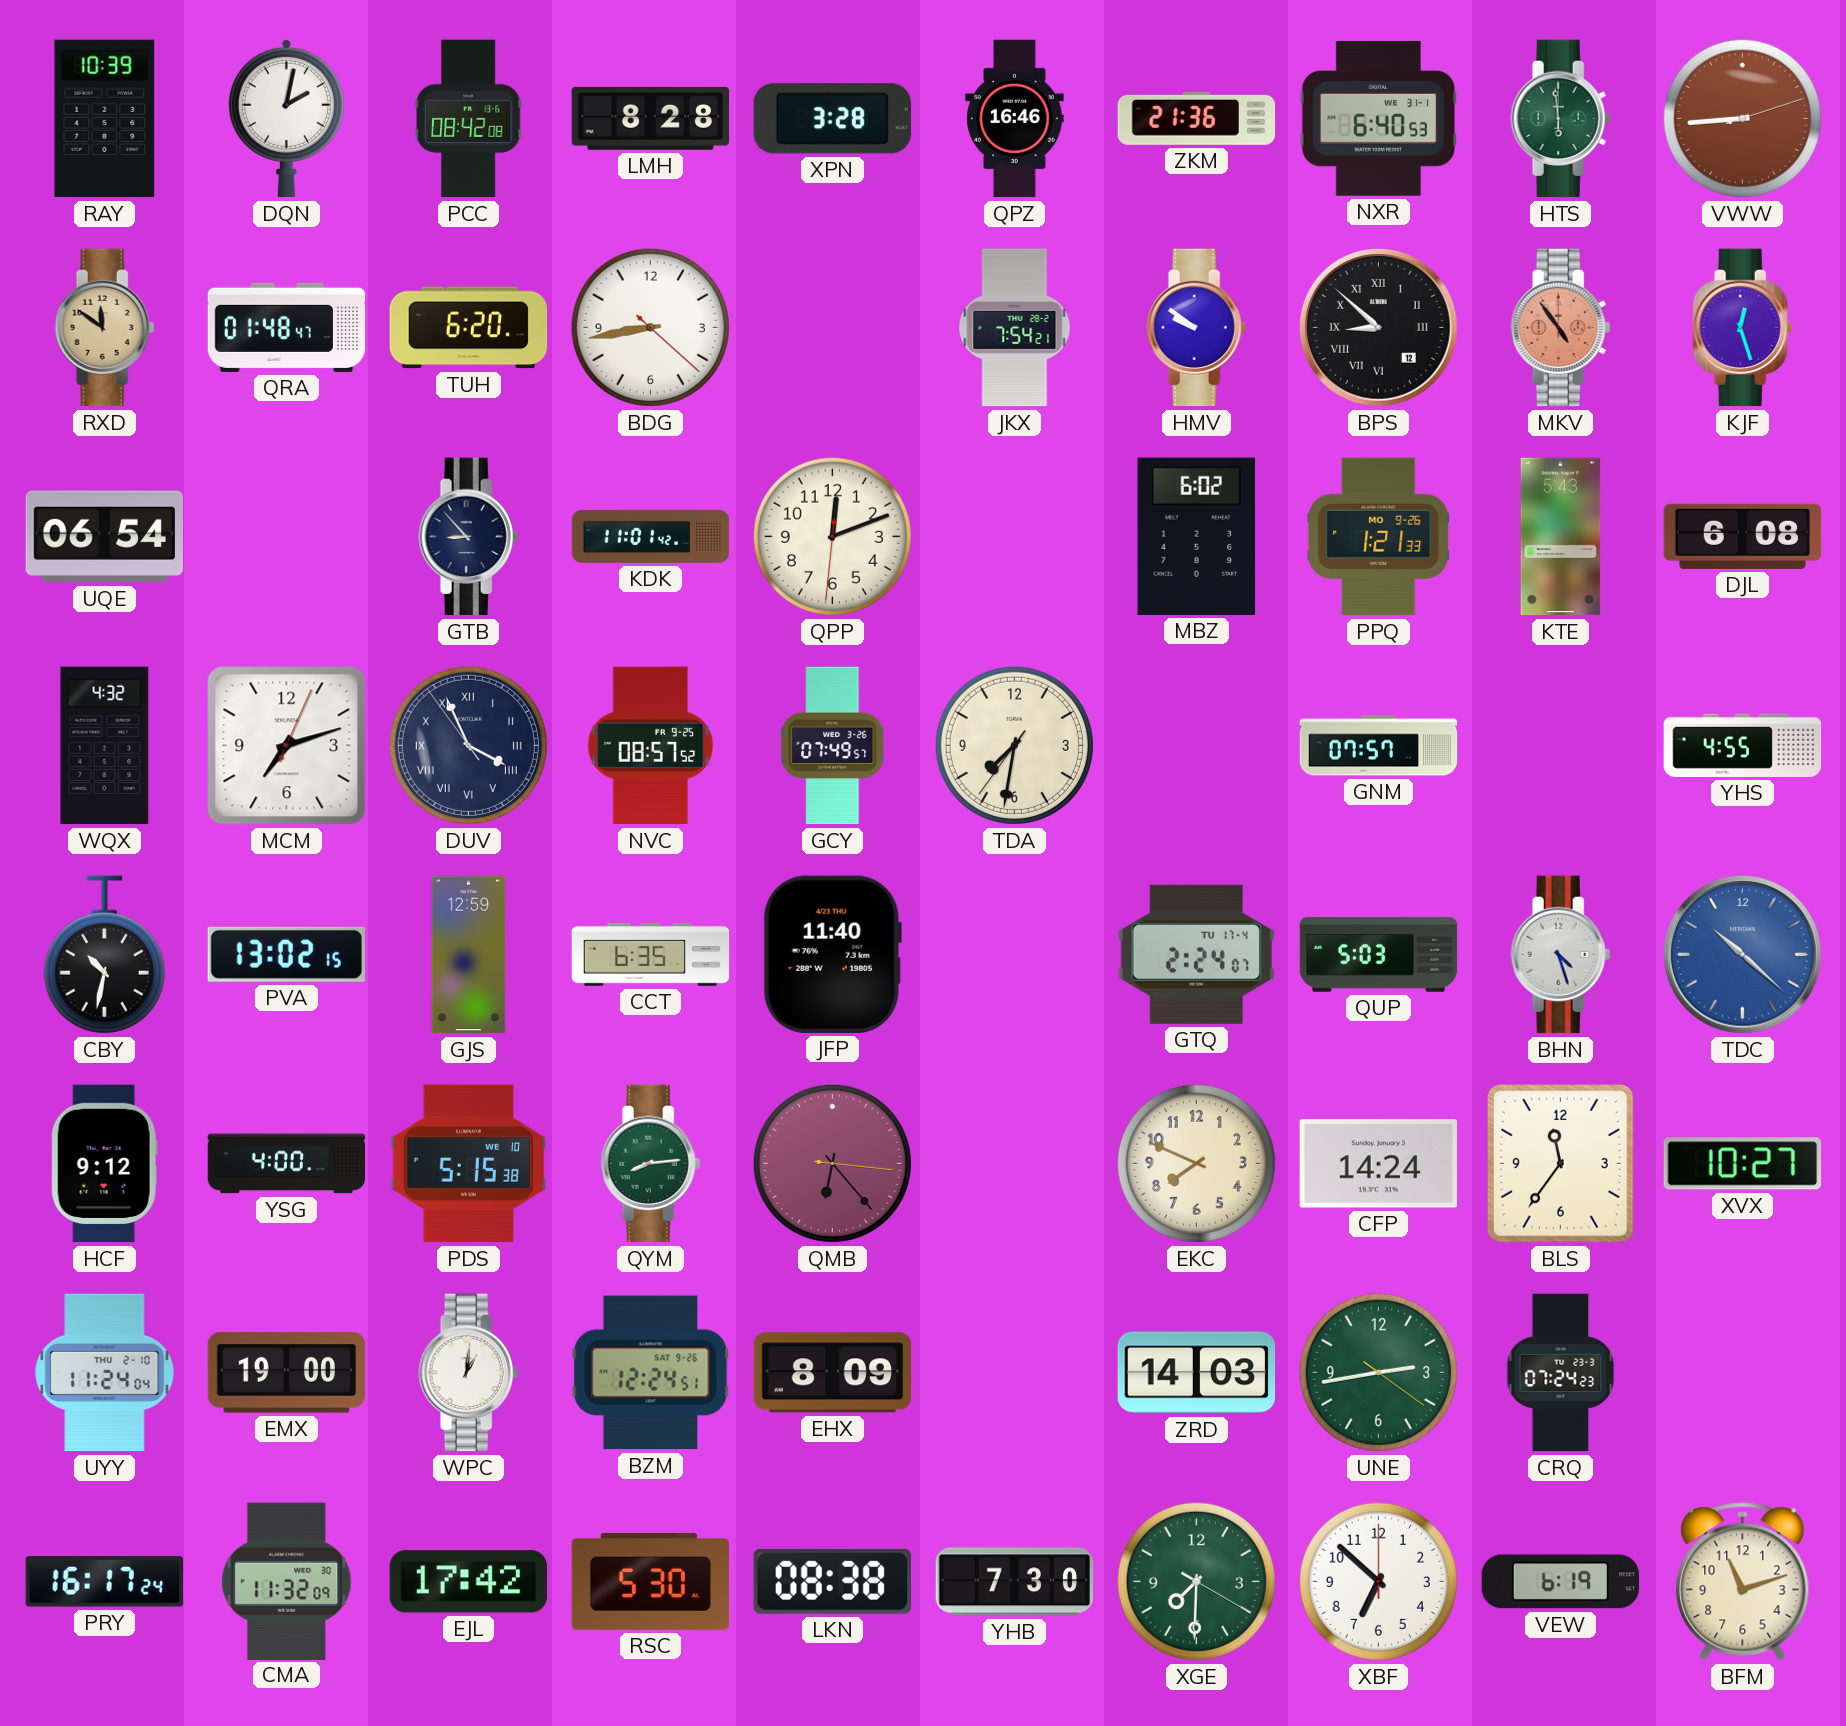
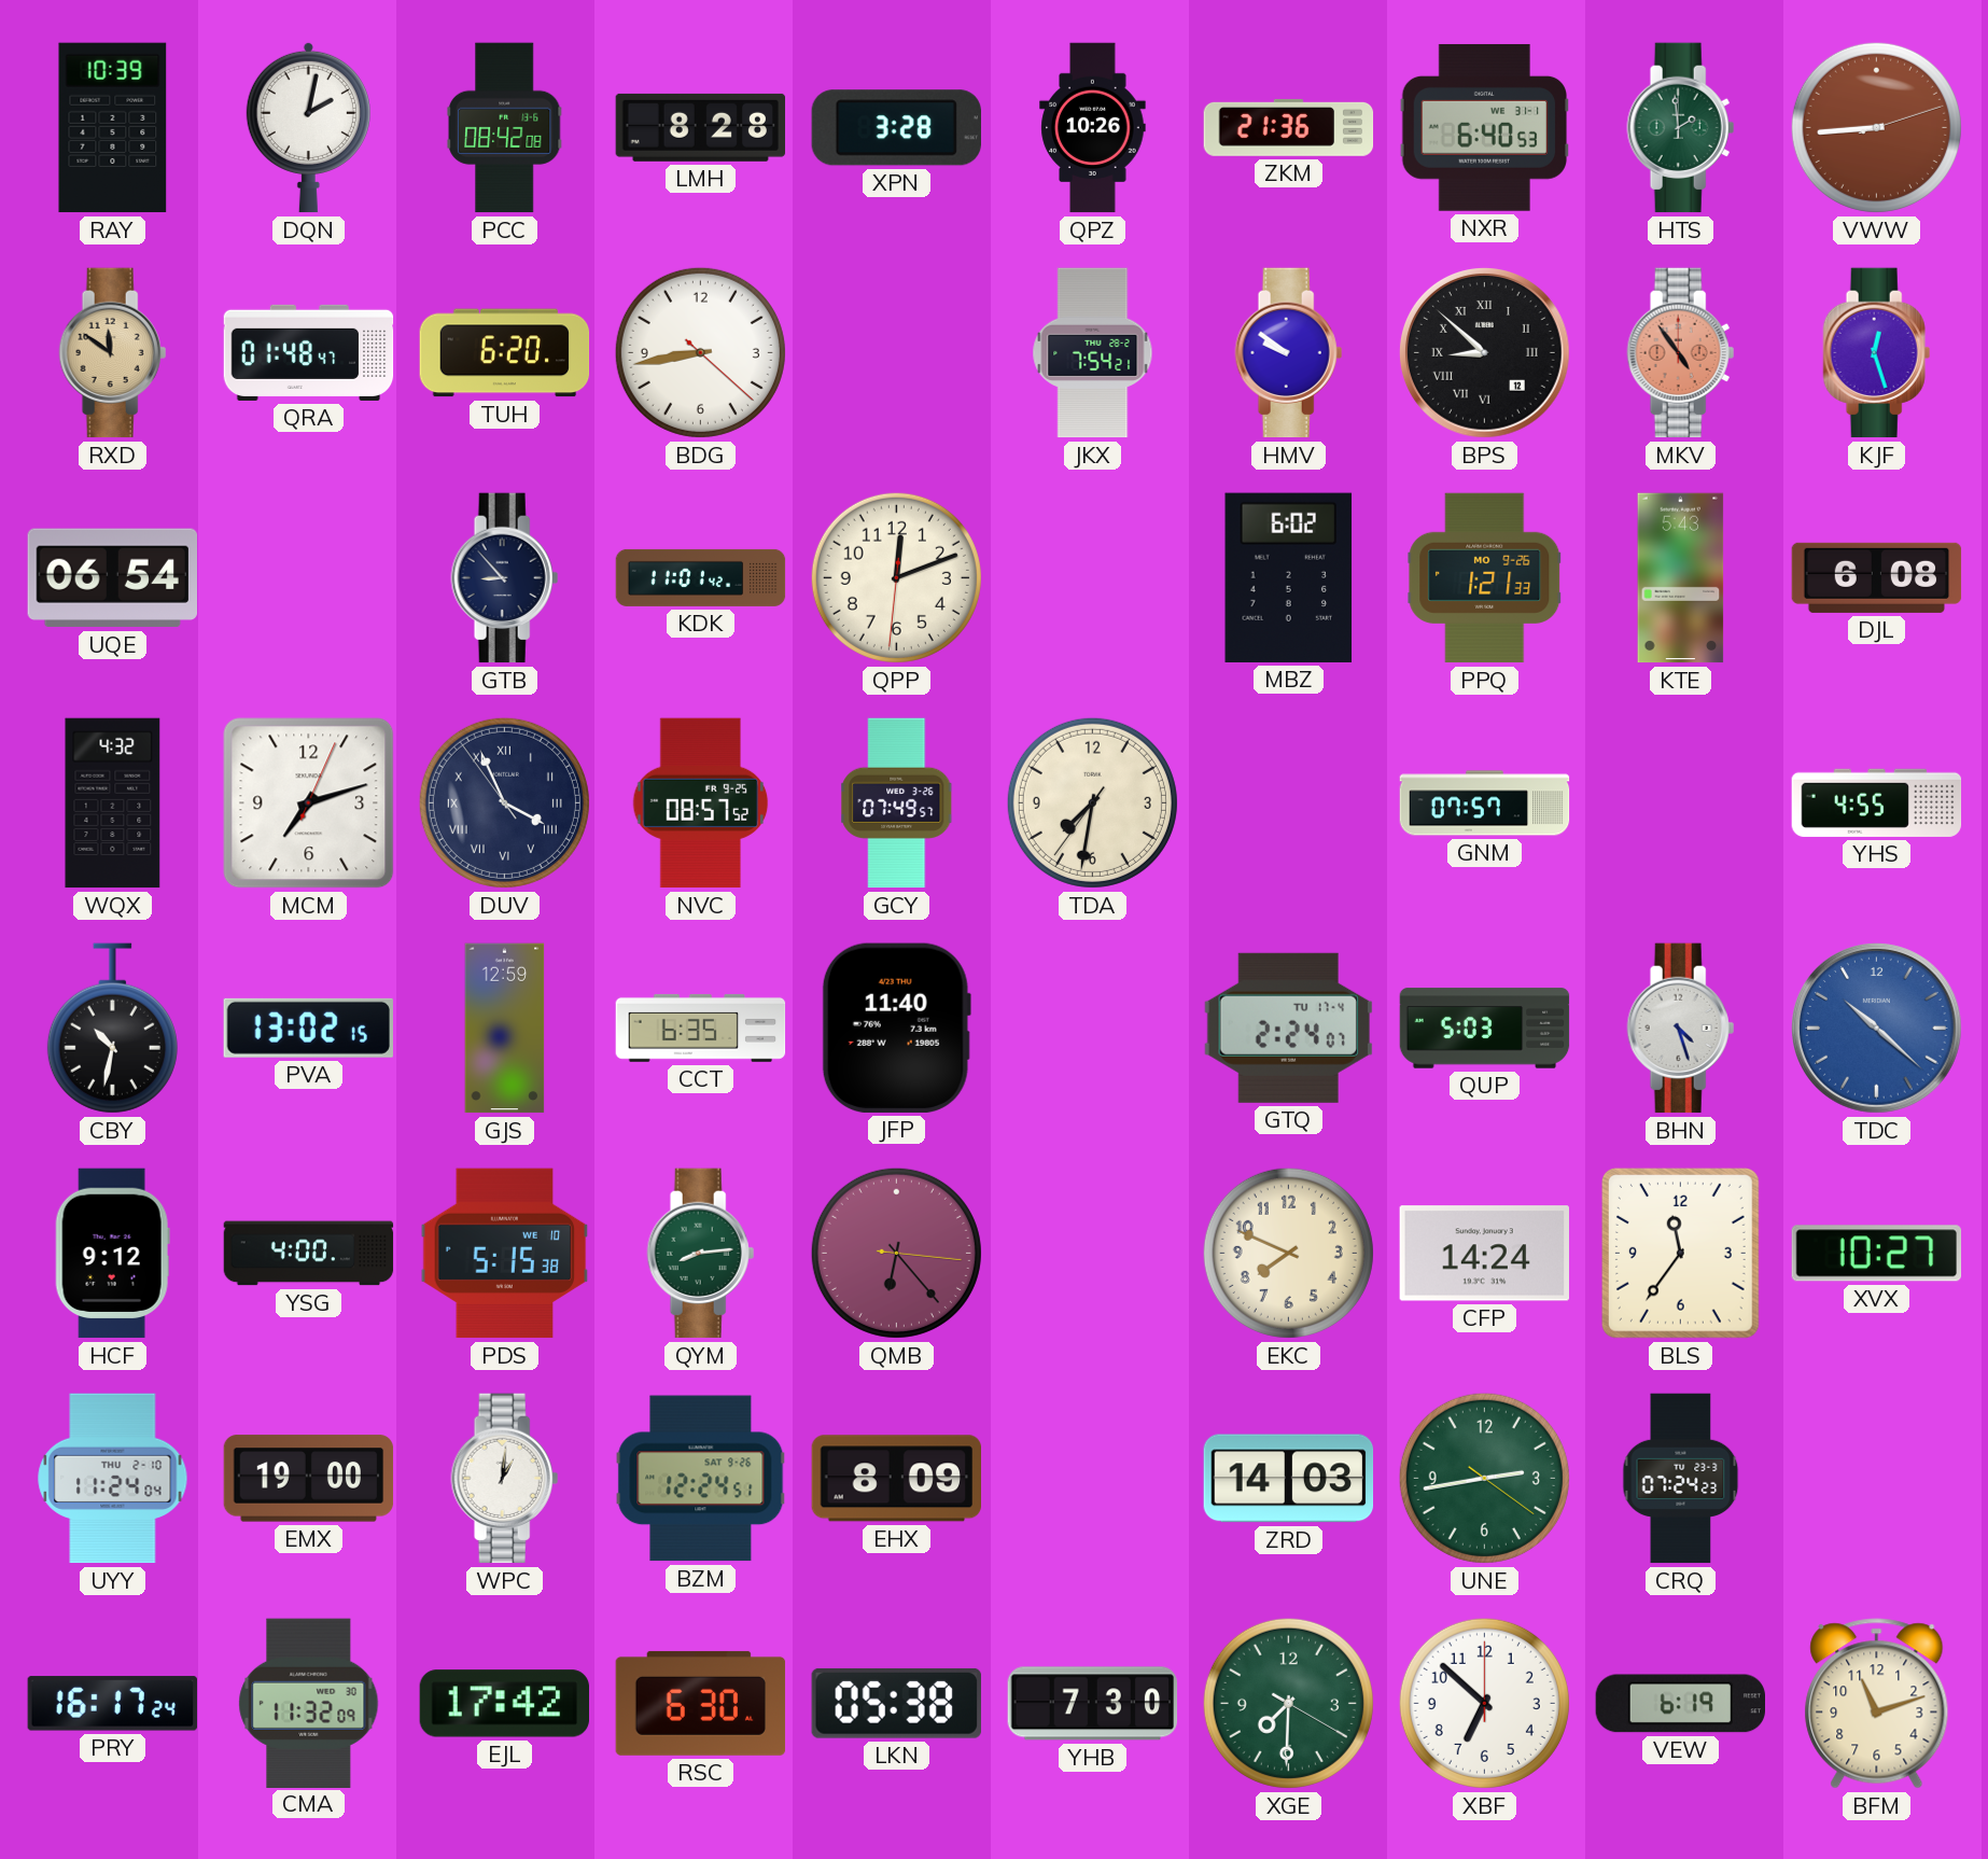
QPZ: 16:46 -> 10:26
HTS: 5:59 -> 1:59
RSC: 5:30 -> 6:30
LKN: 08:38 -> 05:38
